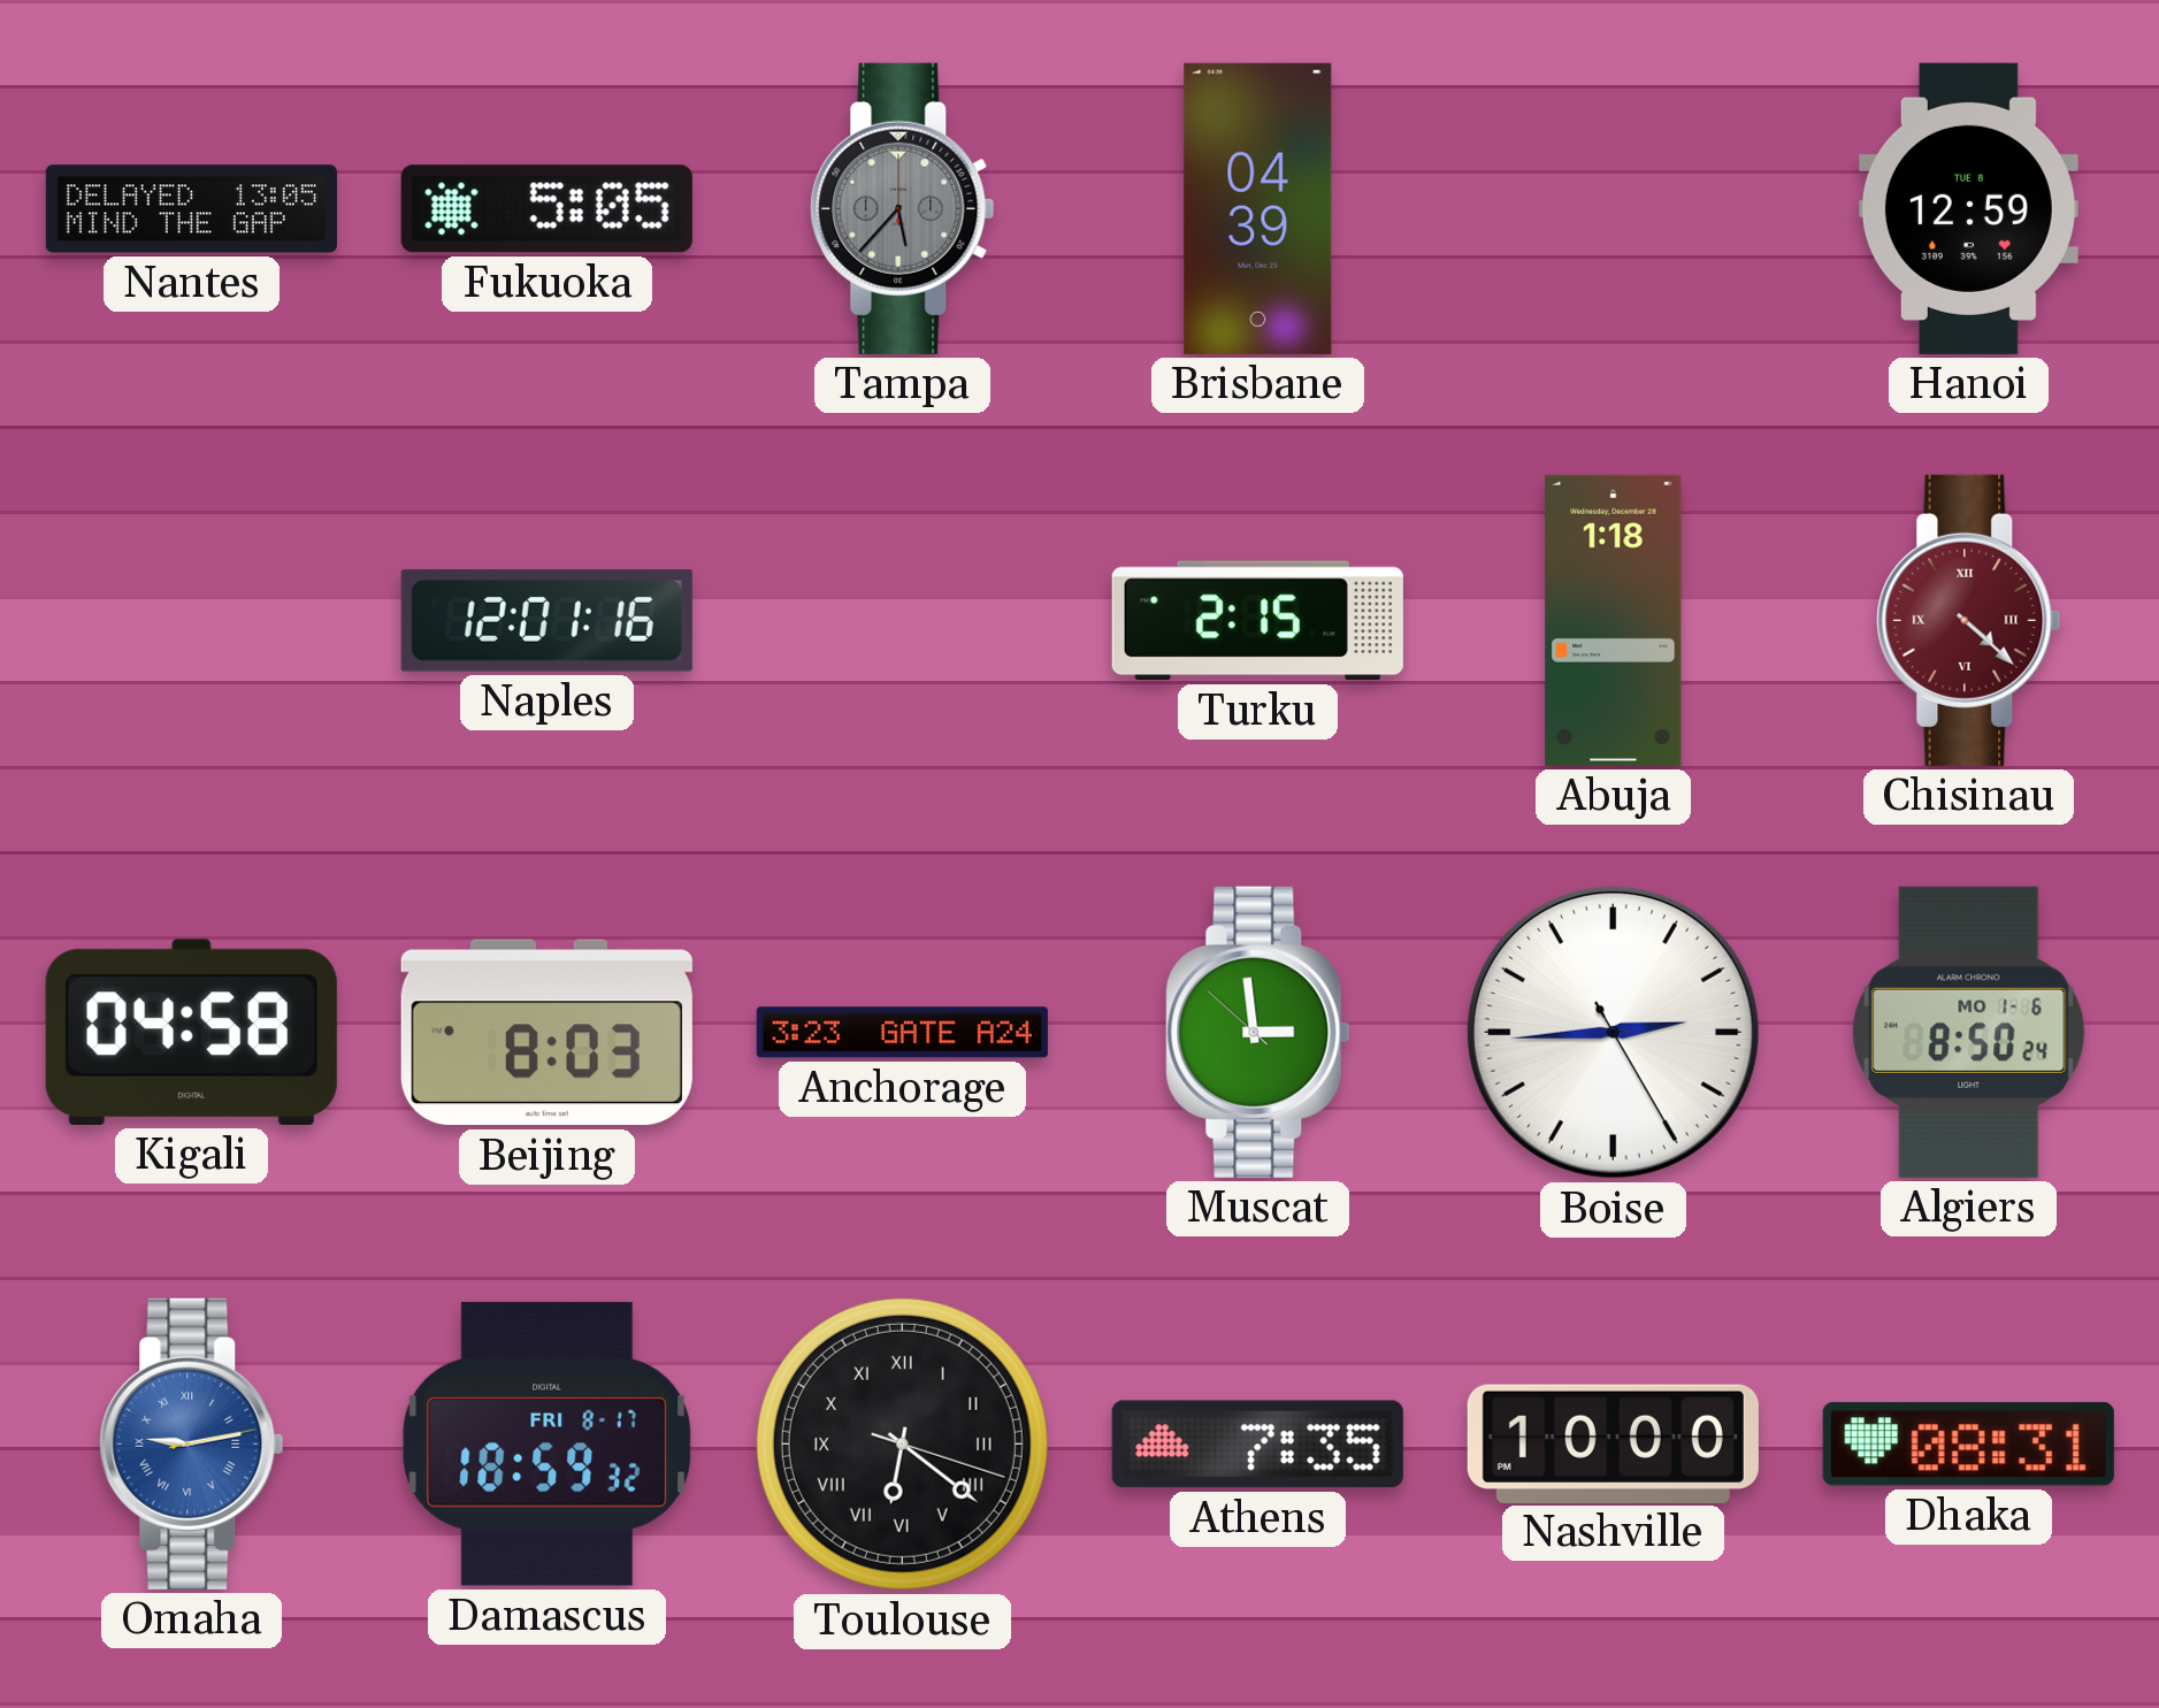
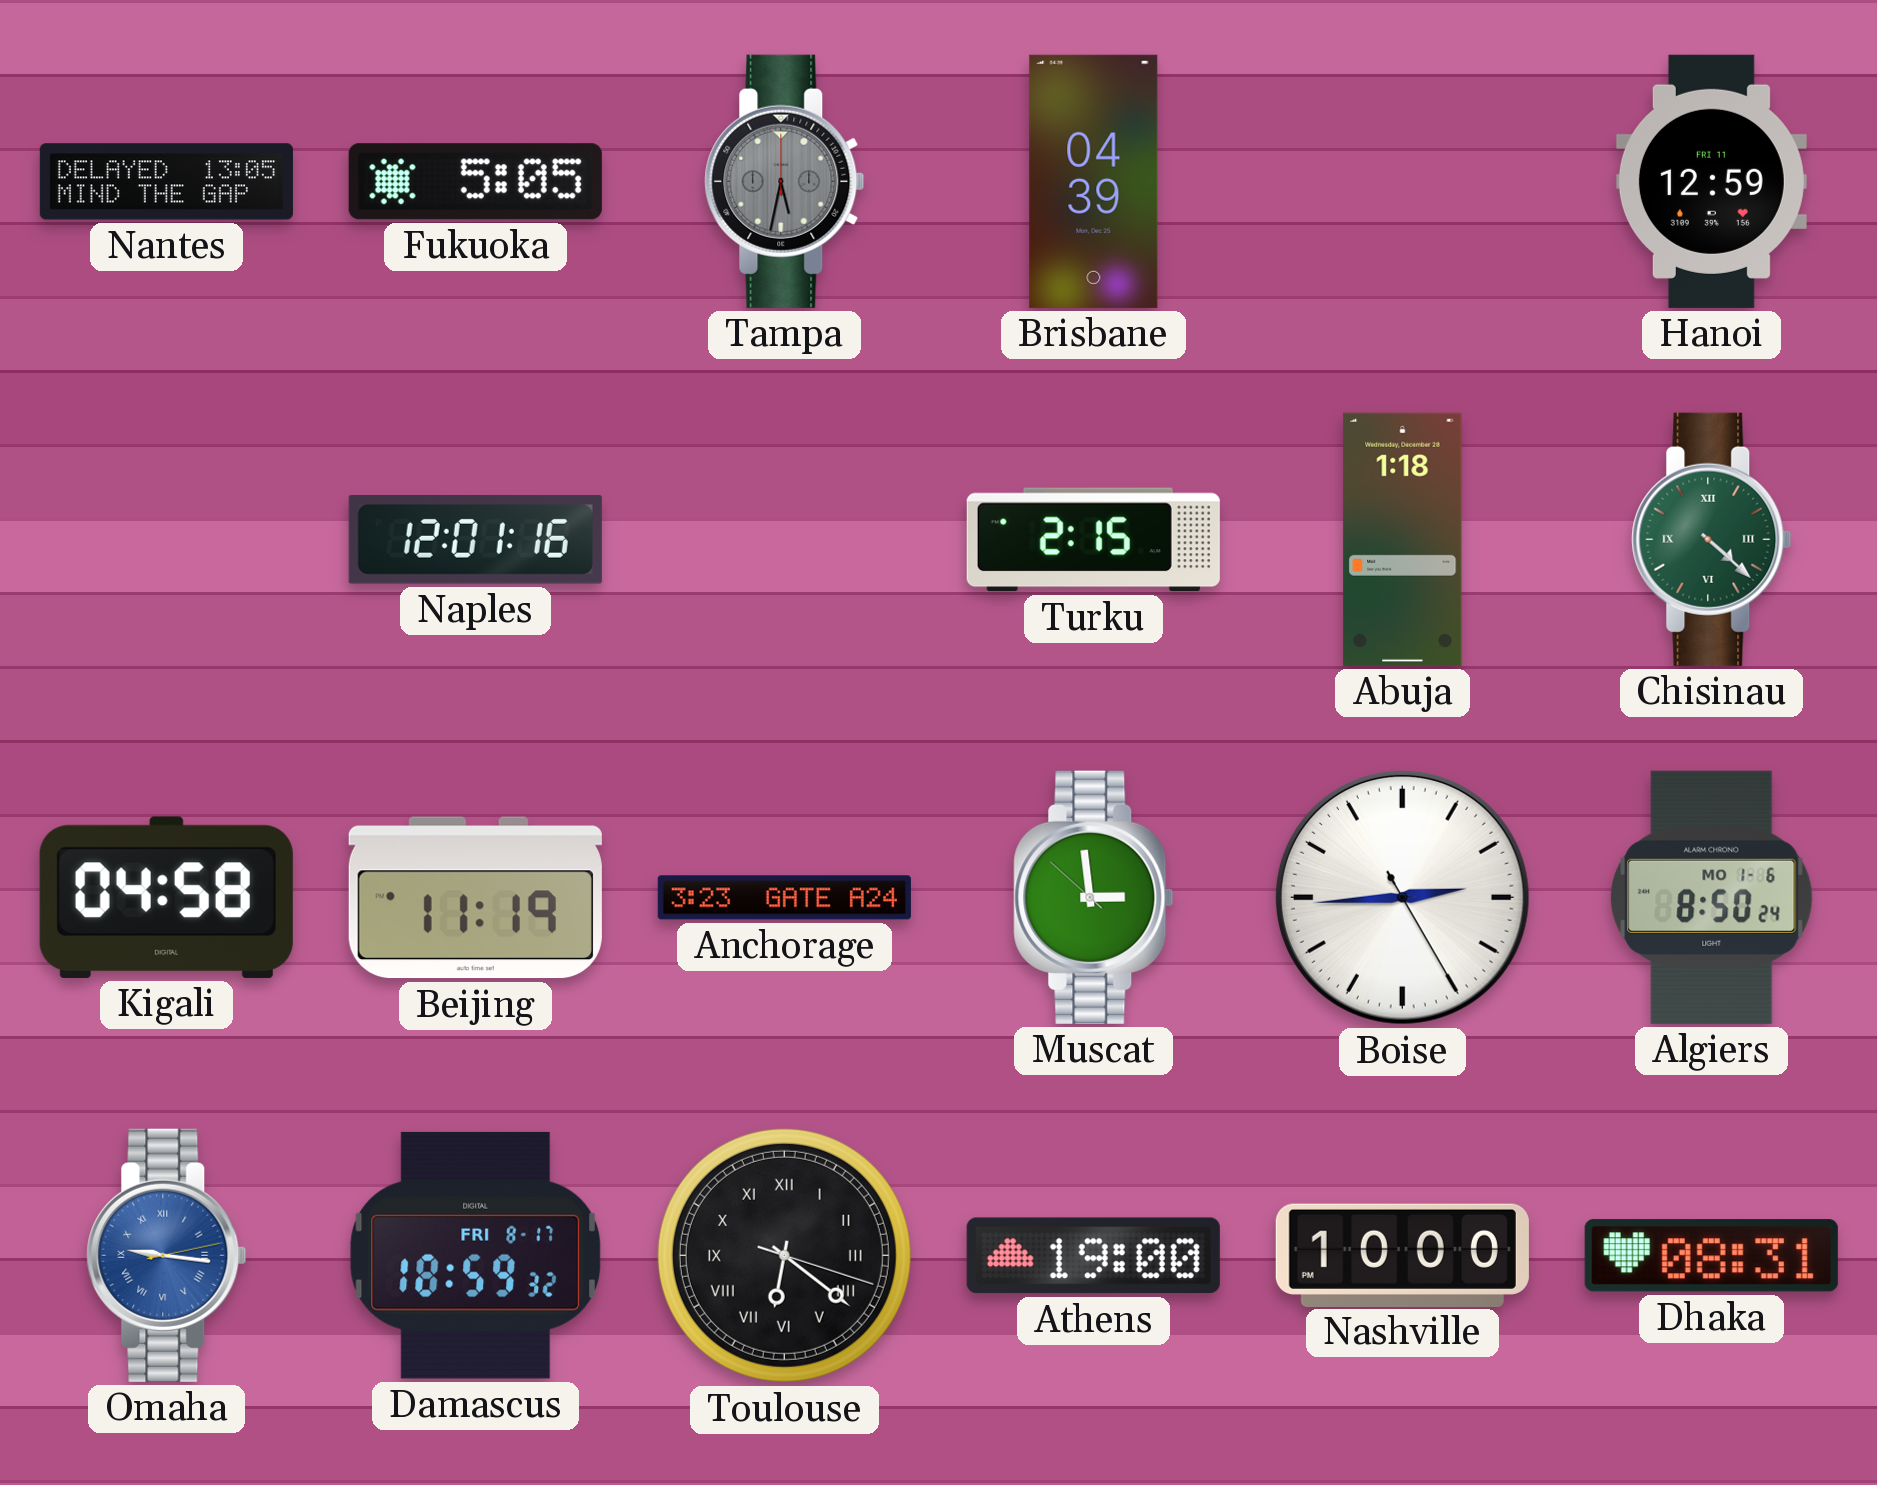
Tampa: 5:37 -> 5:32
Hanoi date: TUE 8 -> FRI 11
Chisinau dial: burgundy -> green
Beijing: 8:03 -> 11:19
Omaha: 9:13 -> 9:16
Athens: 7:35 -> 19:00
